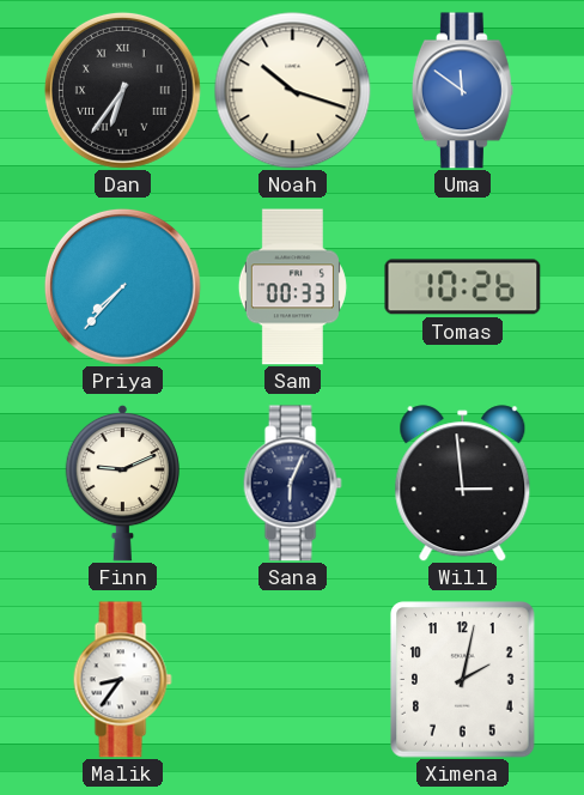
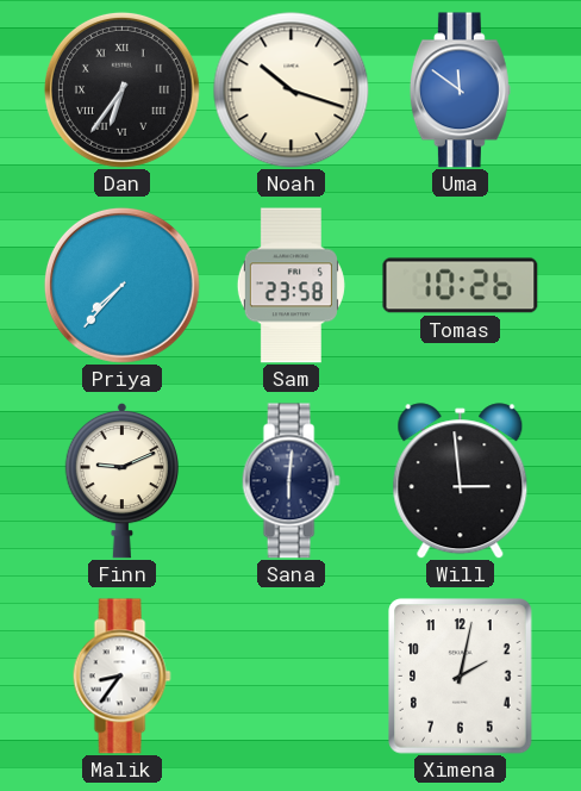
Sam: 00:33 -> 23:58
Sana: 6:04 -> 6:01
